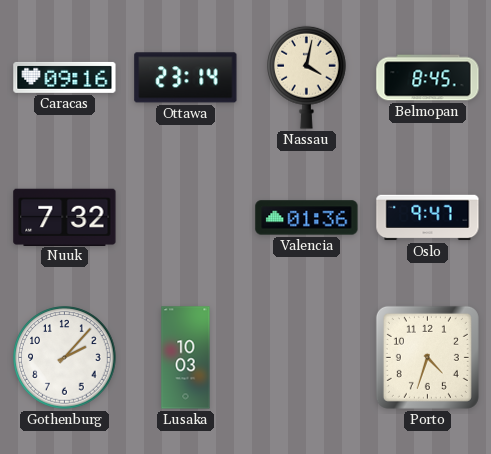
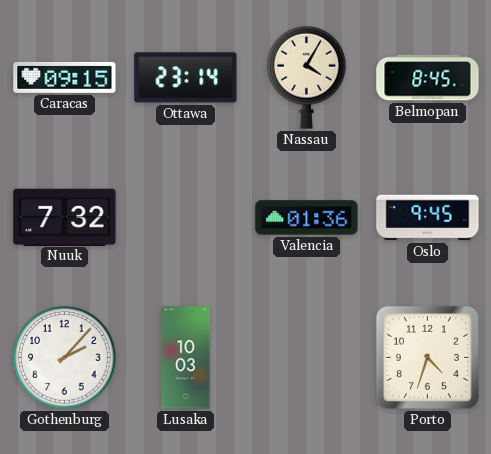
Caracas: 09:16 -> 09:15
Nassau: 4:02 -> 4:05
Oslo: 9:47 -> 9:45
